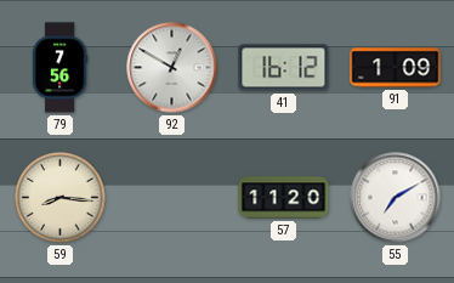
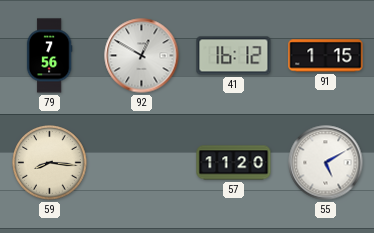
91: 1:09 -> 1:15
55: 7:10 -> 5:10
